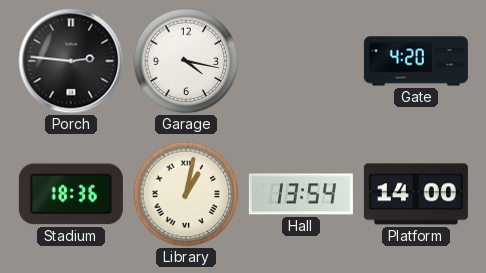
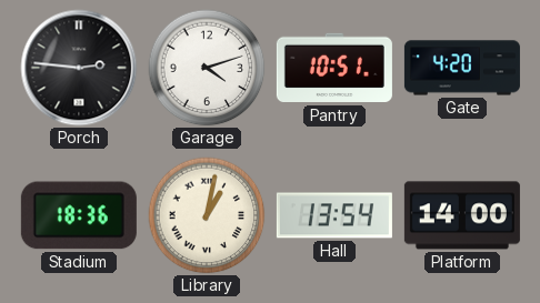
Garage: 4:17 -> 4:12
Pantry: none -> 10:51
